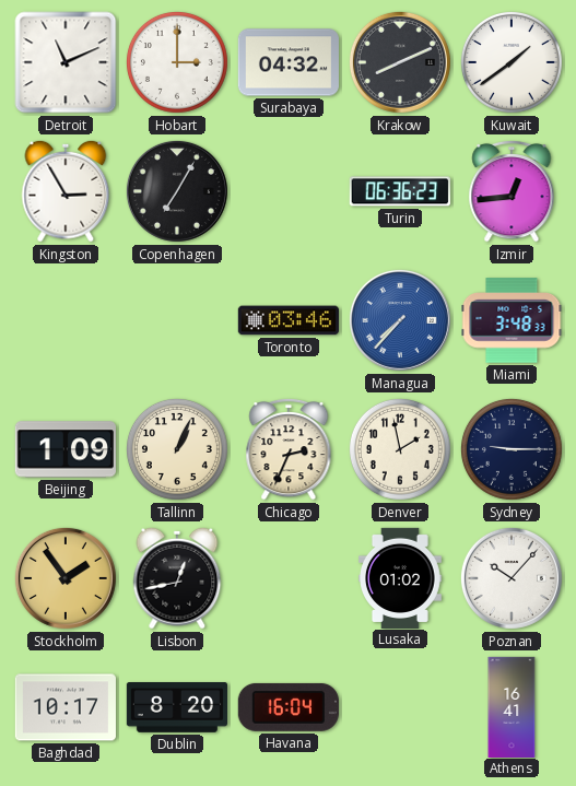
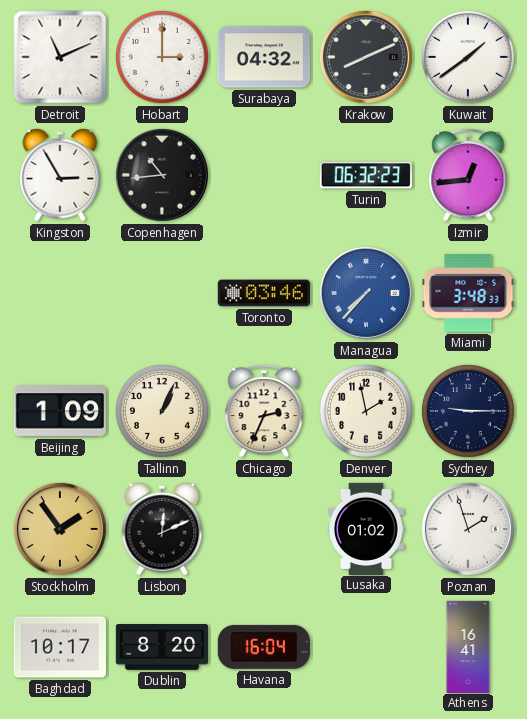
Copenhagen: 7:05 -> 10:44
Turin: 06:36 -> 06:32
Lisbon: 12:43 -> 12:11
Poznan: 10:07 -> 1:57
